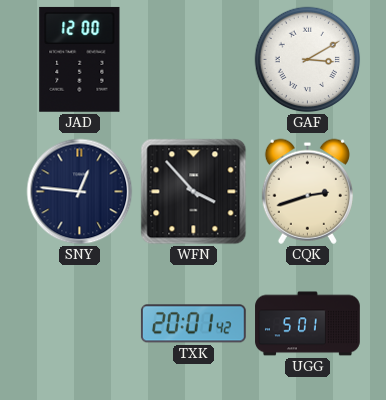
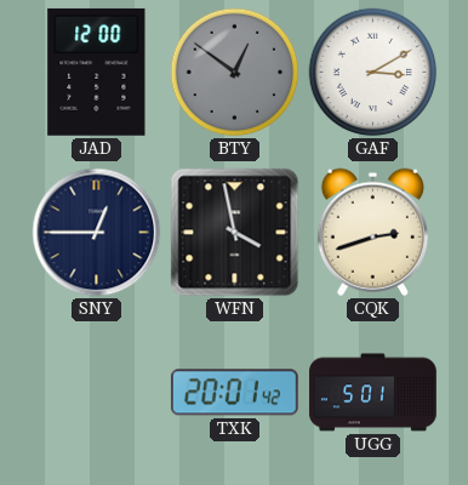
BTY: none -> 12:51
SNY: 12:46 -> 12:45
WFN: 3:53 -> 3:58
